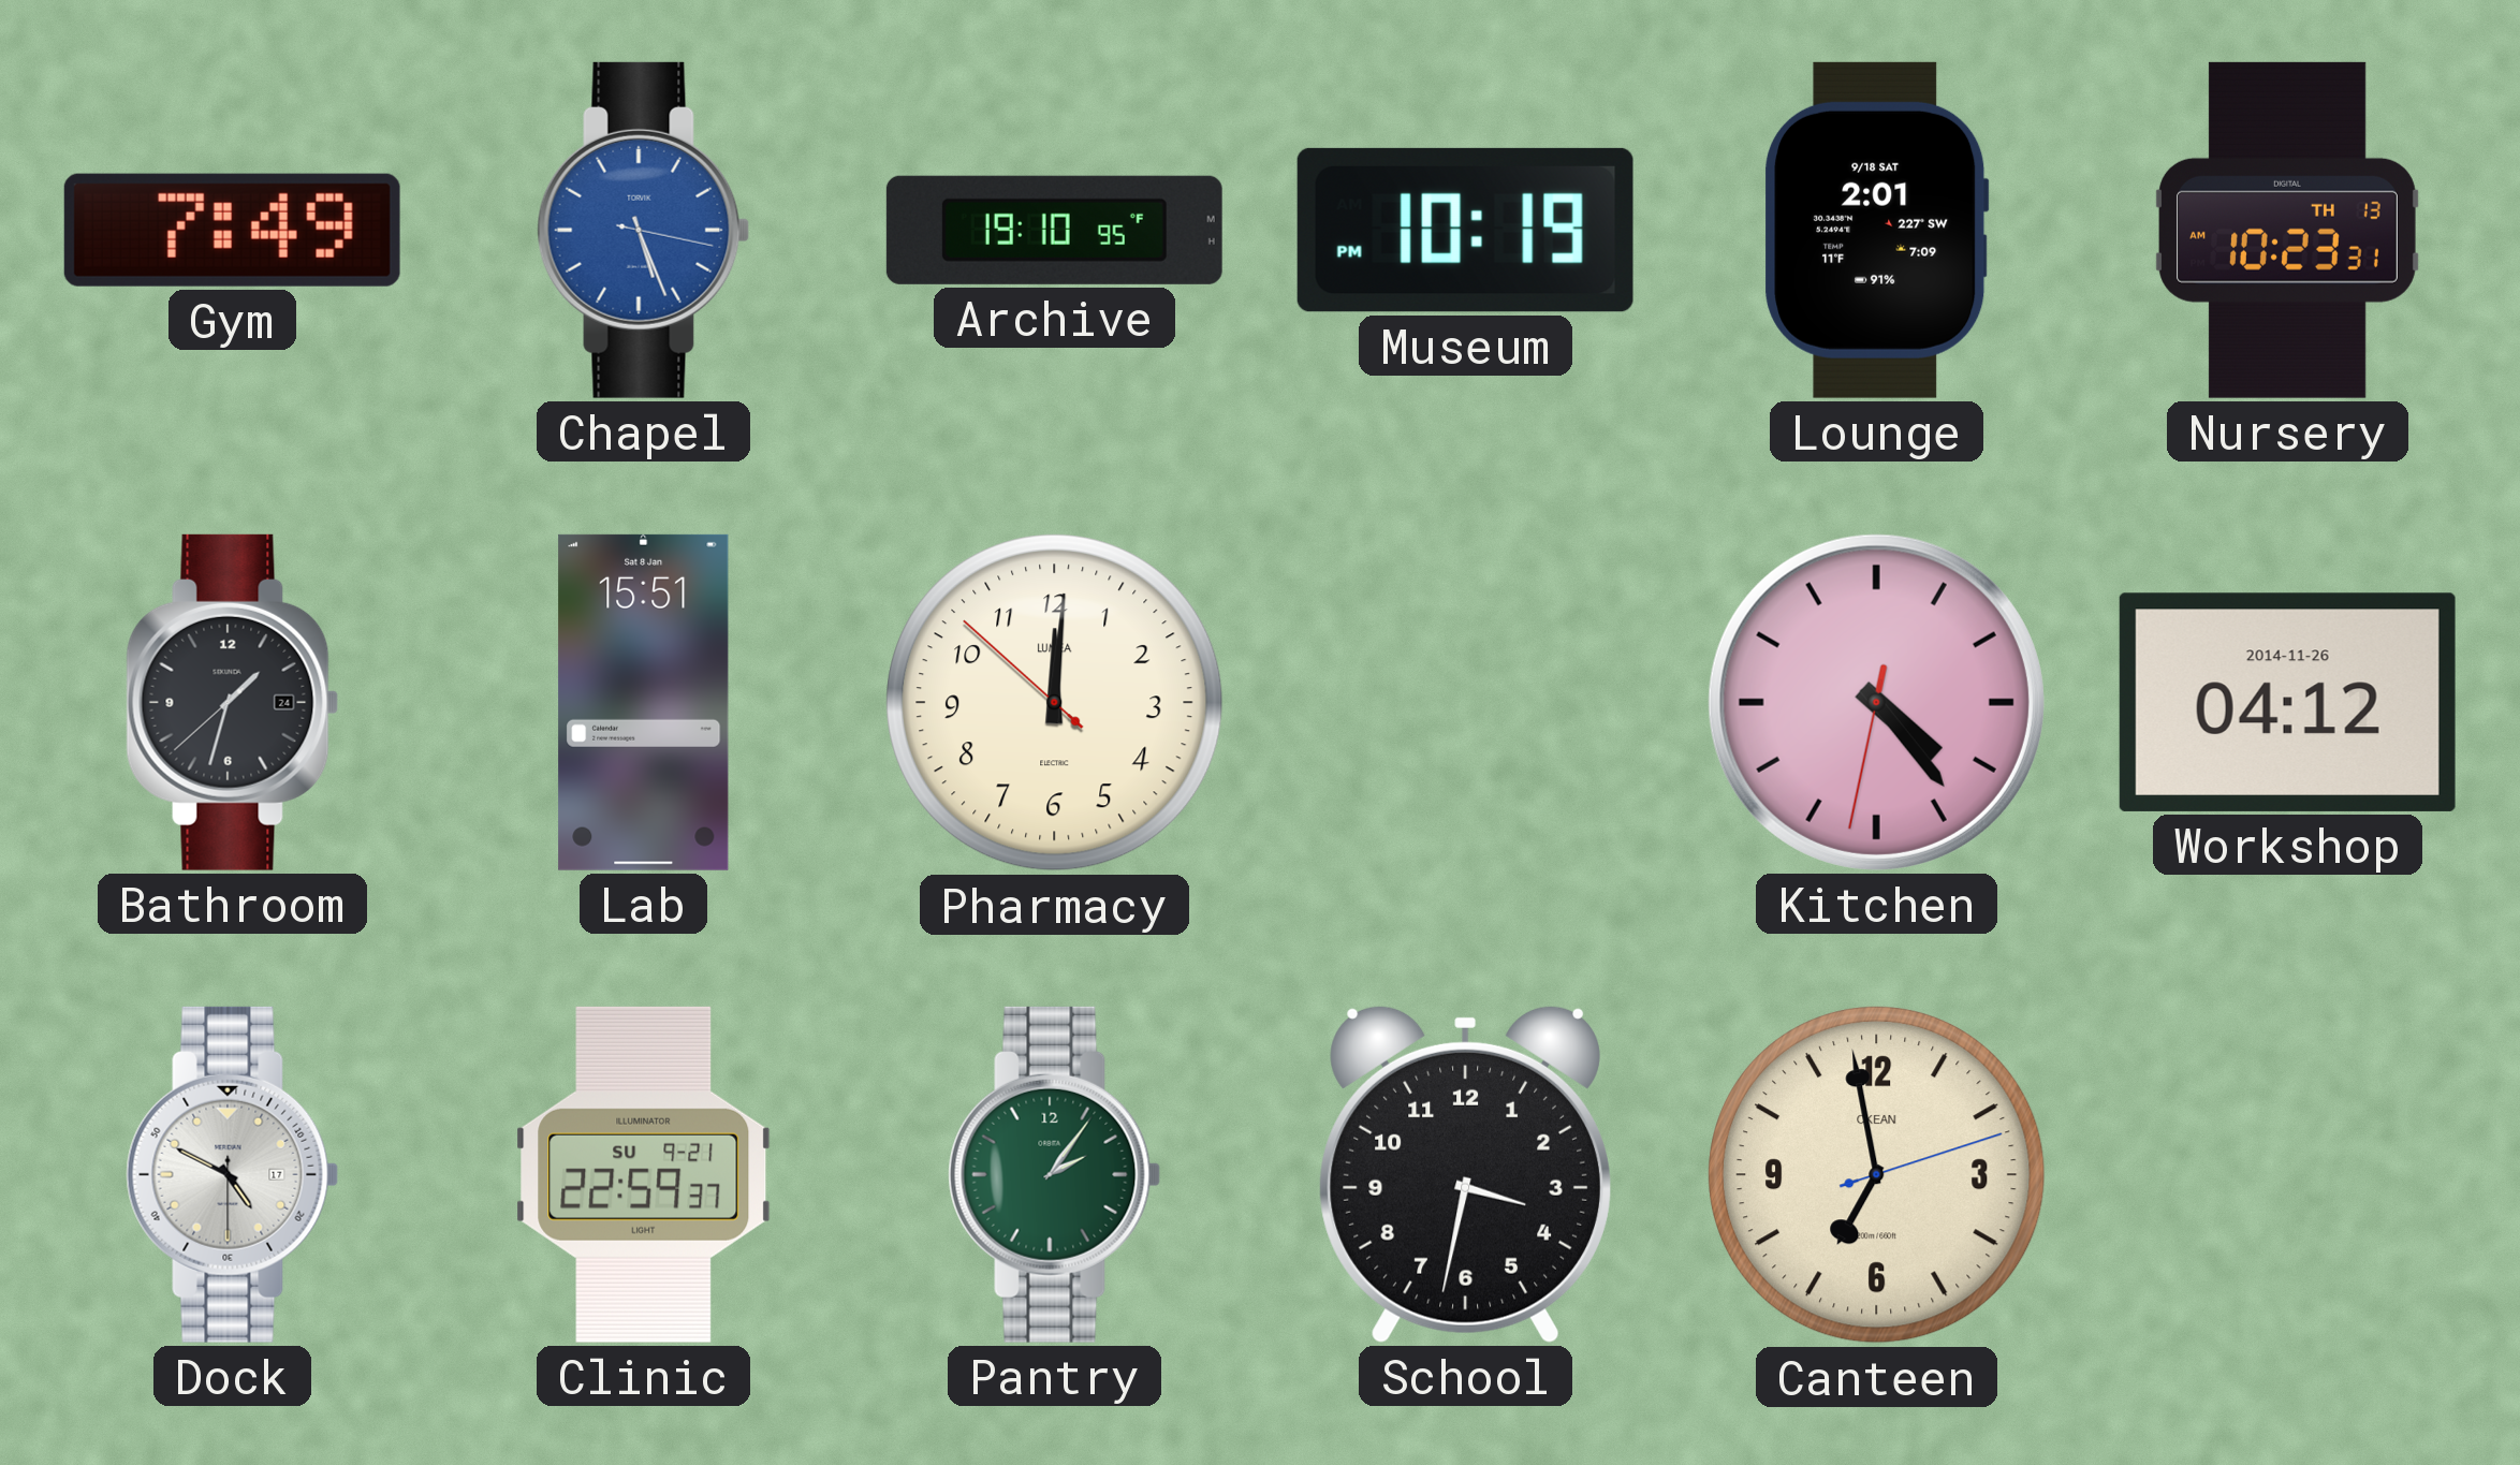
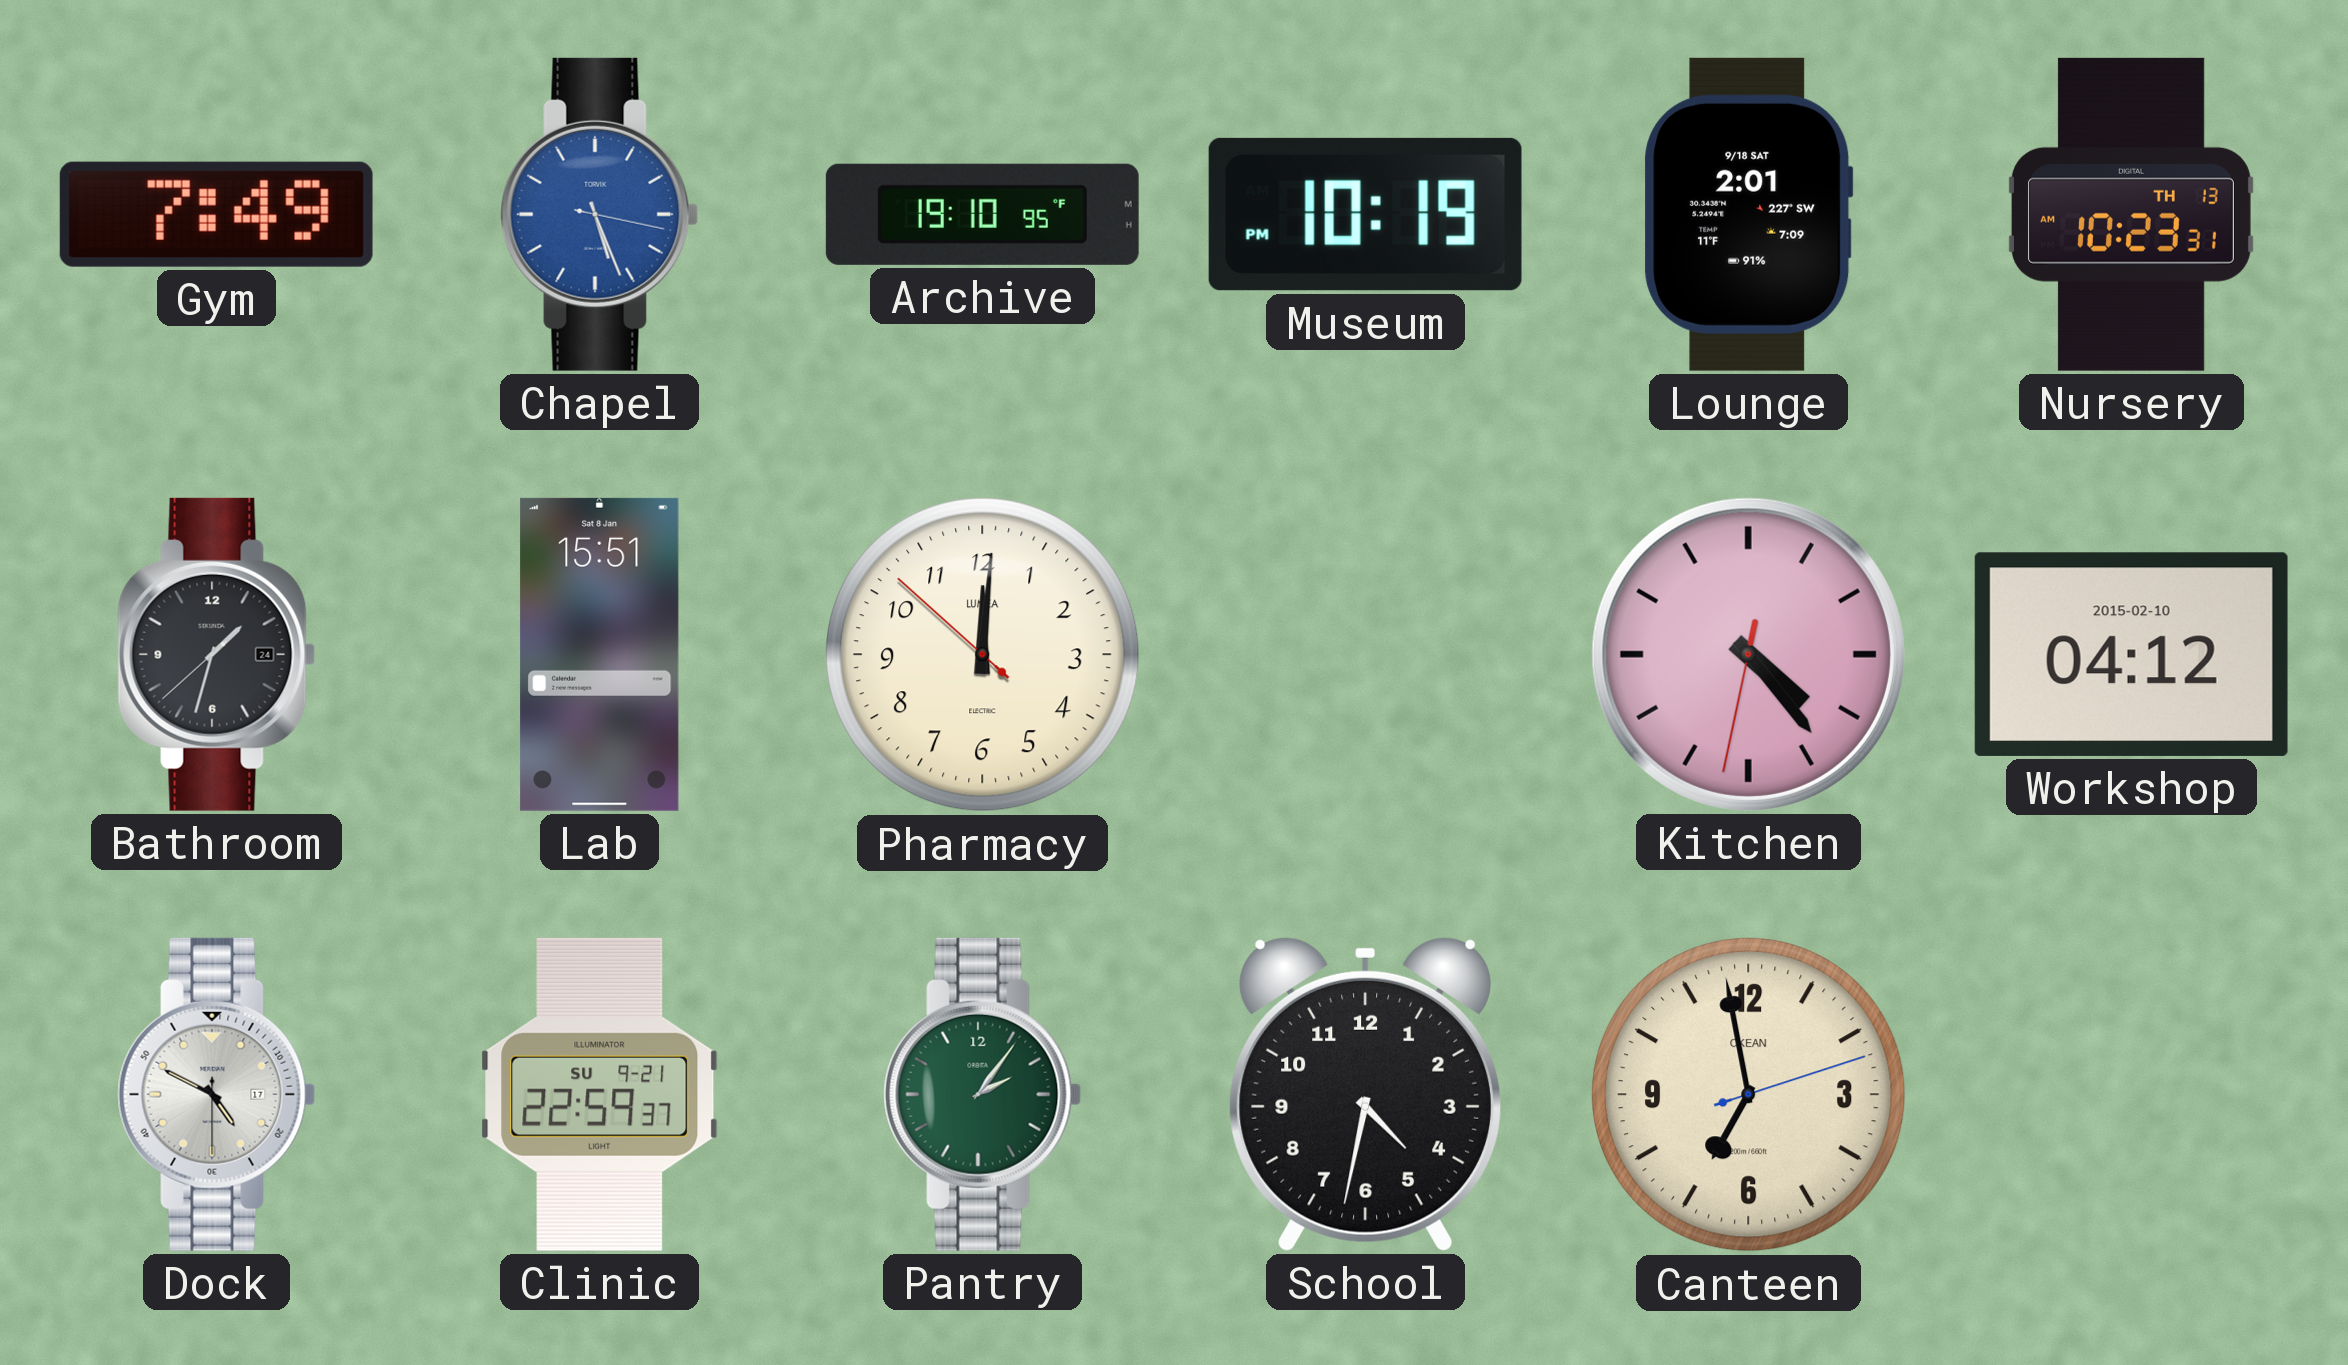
Workshop date: 2014-11-26 -> 2015-02-10
School: 3:32 -> 4:32
